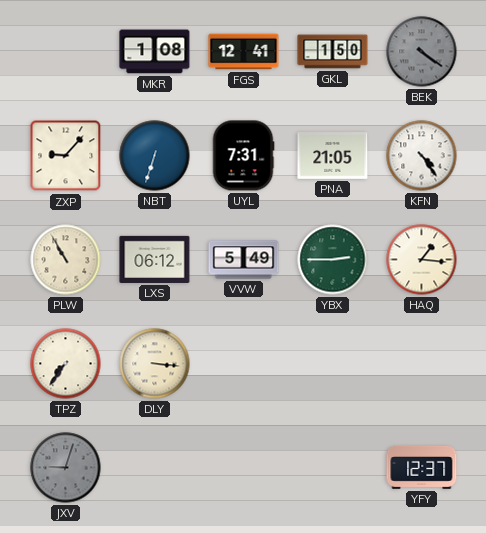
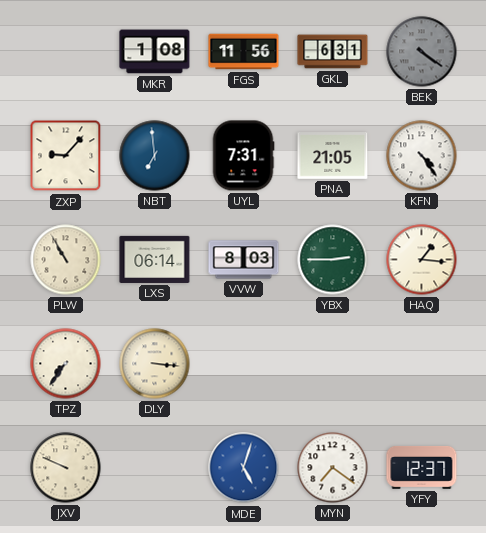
FGS: 12:41 -> 11:56
GKL: 1:50 -> 6:31
NBT: 6:33 -> 6:59
LXS: 06:12 -> 06:14
VVW: 5:49 -> 8:03
JXV: 9:03 -> 9:49
JXV dial: grey -> cream
MDE: none -> 5:03
MYN: none -> 7:21
